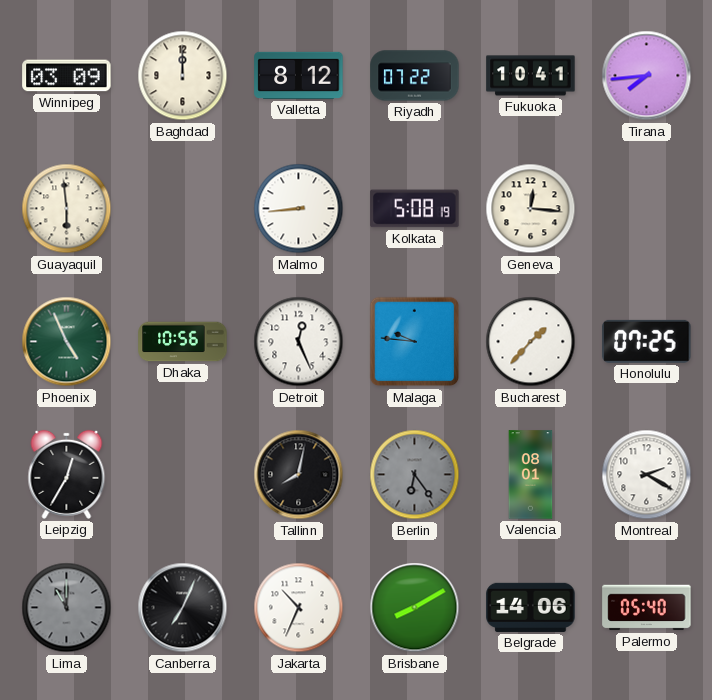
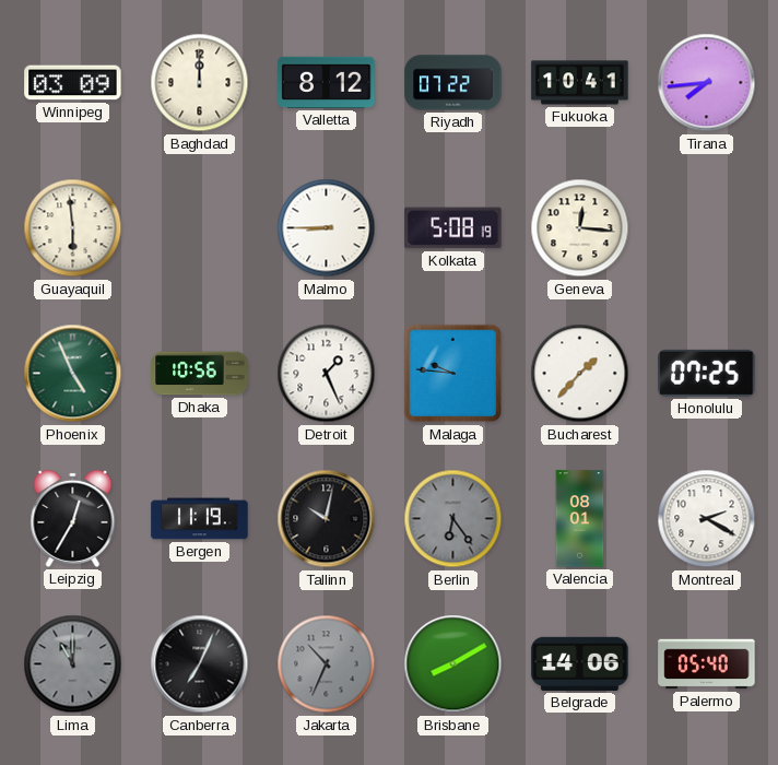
Malmo: 8:44 -> 8:45
Detroit: 12:26 -> 1:26
Bergen: none -> 11:19
Tallinn: 8:02 -> 10:02
Jakarta dial: white -> grey
